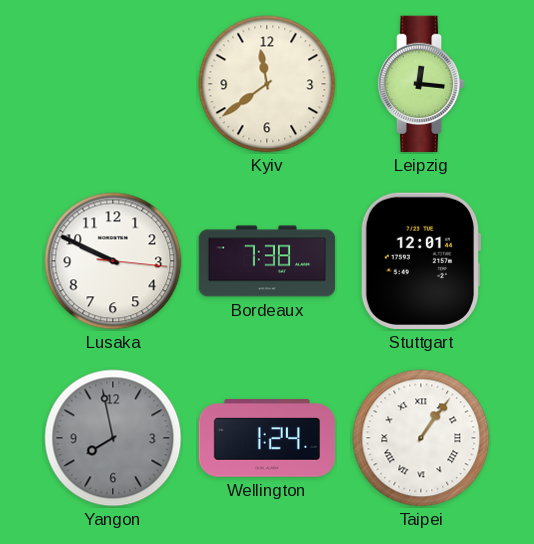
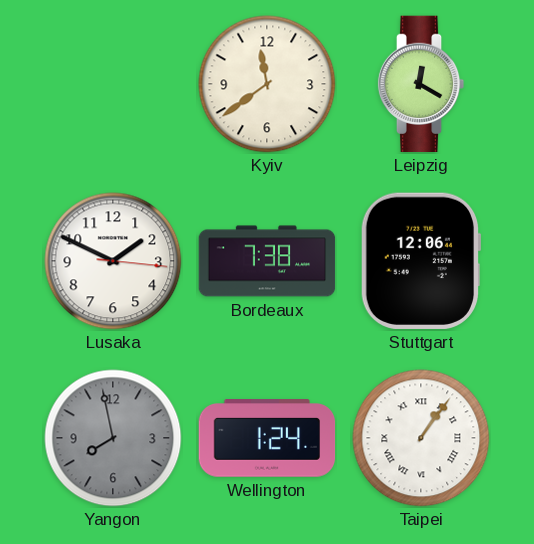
Leipzig: 12:16 -> 12:20
Lusaka: 9:49 -> 1:49
Stuttgart: 12:01 -> 12:06
